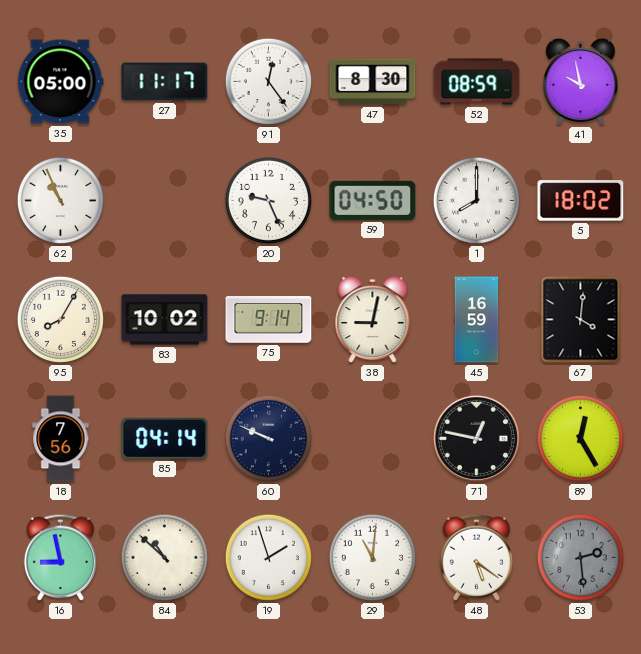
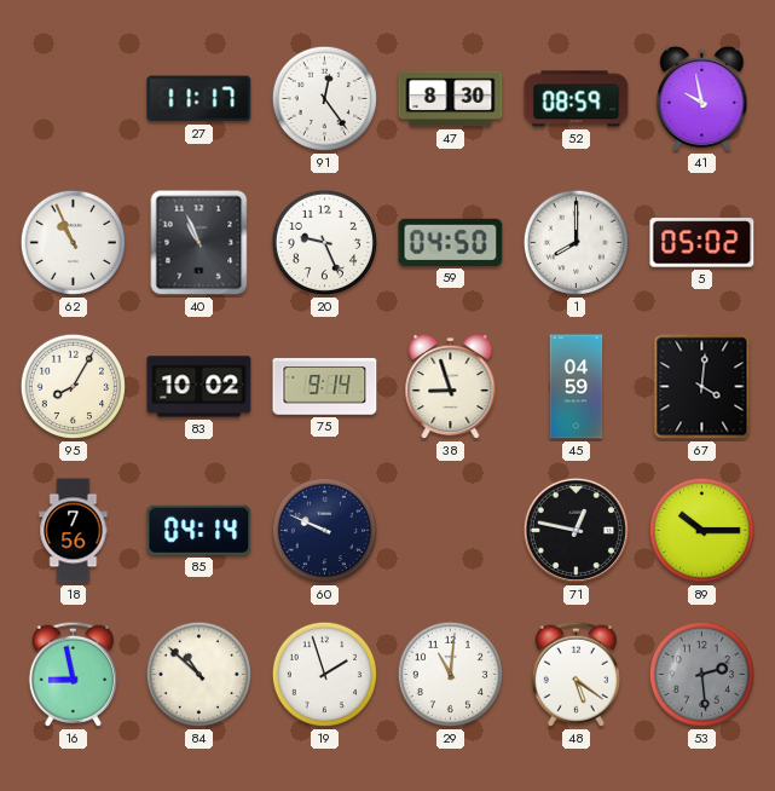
35: 05:00 -> none
40: none -> 10:56
5: 18:02 -> 05:02
38: 9:02 -> 8:57
45: 16:59 -> 04:59
89: 12:25 -> 10:15
